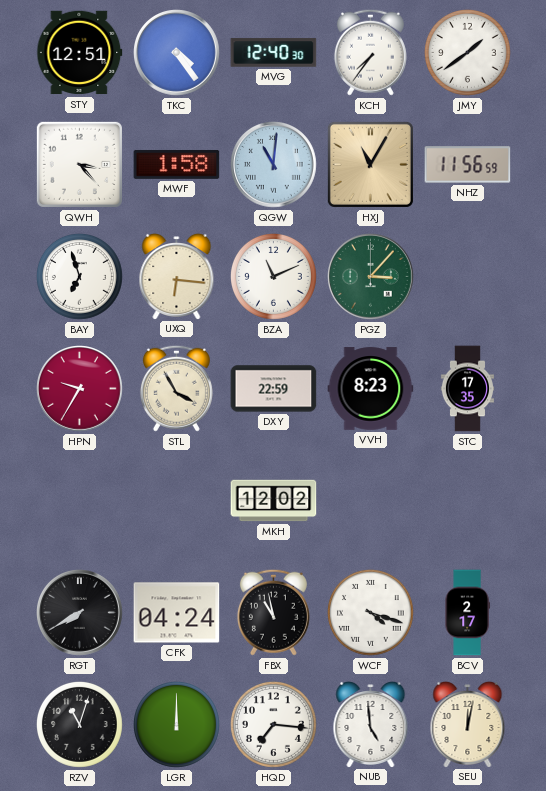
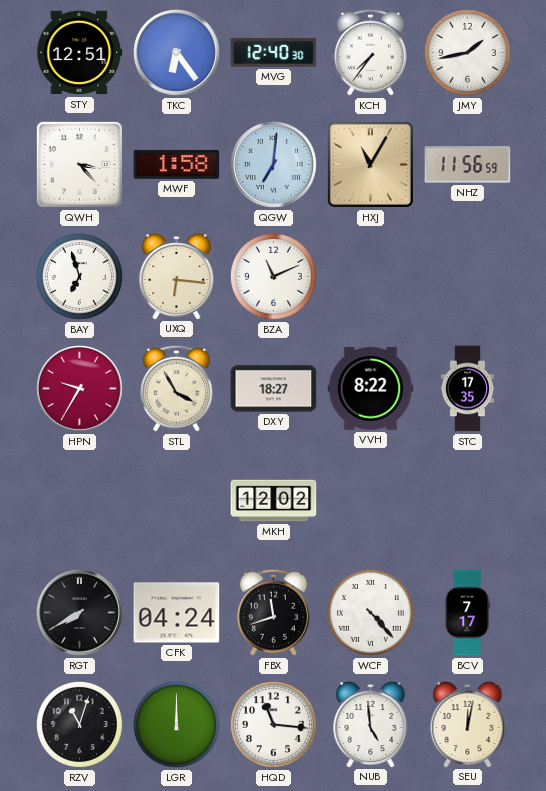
TKC: 4:24 -> 6:24
JMY: 1:39 -> 1:43
QGW: 11:01 -> 7:01
PGZ: 3:07 -> none
DXY: 22:59 -> 18:27
VVH: 8:23 -> 8:22
FBX: 10:58 -> 11:42
WCF: 4:18 -> 4:23
BCV: 2:17 -> 7:17
HQD: 7:16 -> 11:16
